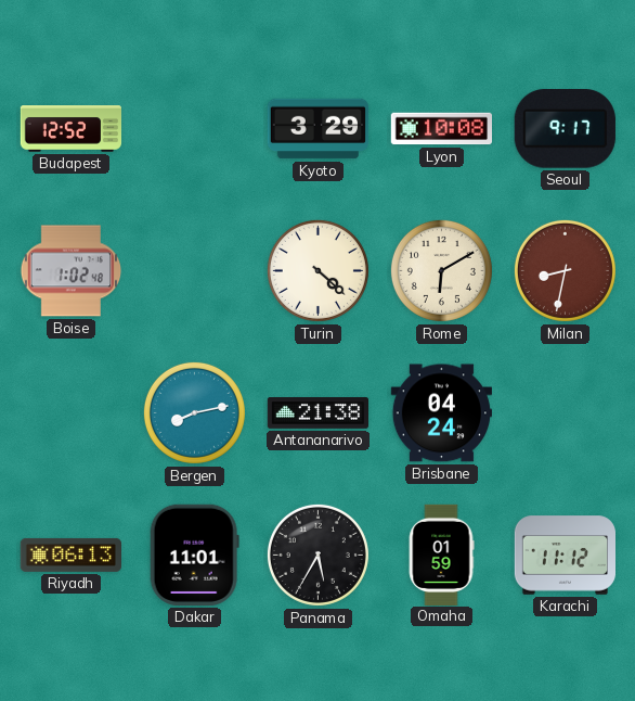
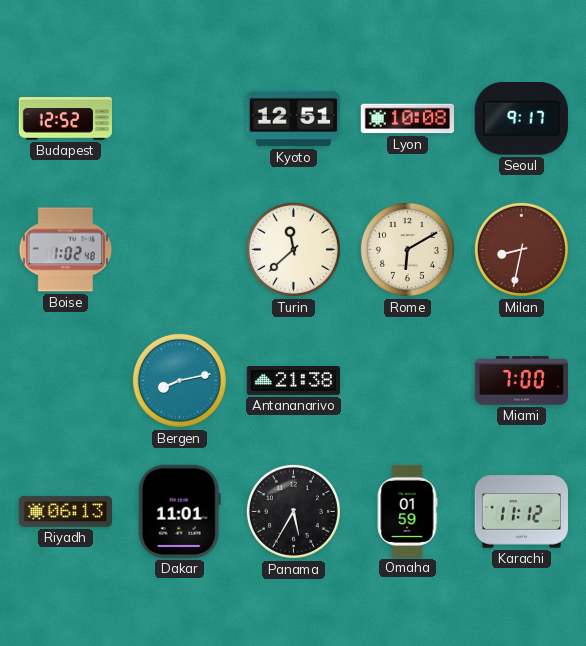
Kyoto: 3:29 -> 12:51
Turin: 4:22 -> 11:38
Brisbane: 04:24 -> none
Miami: none -> 7:00
